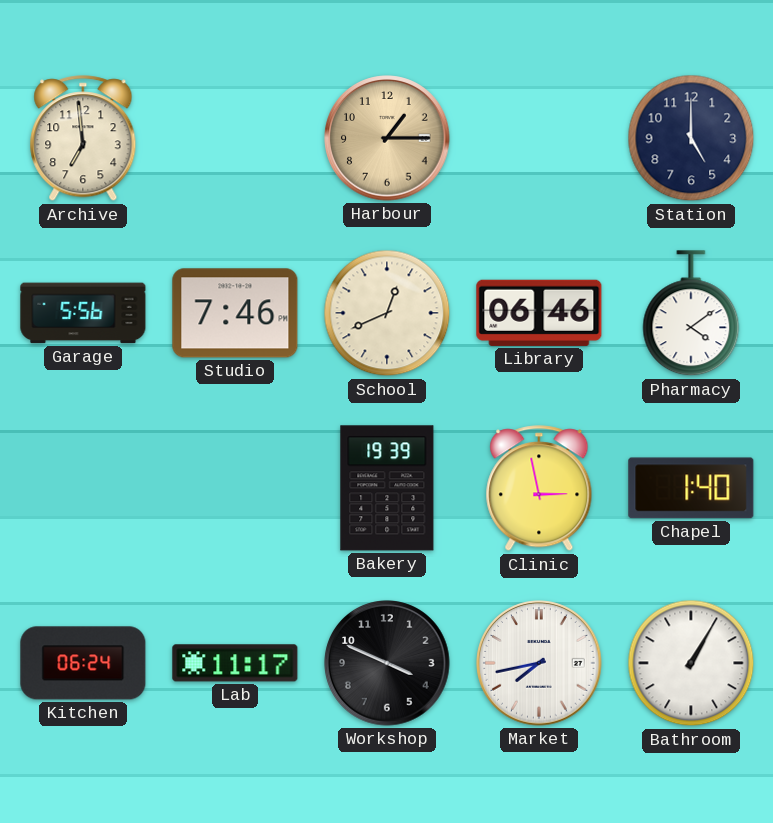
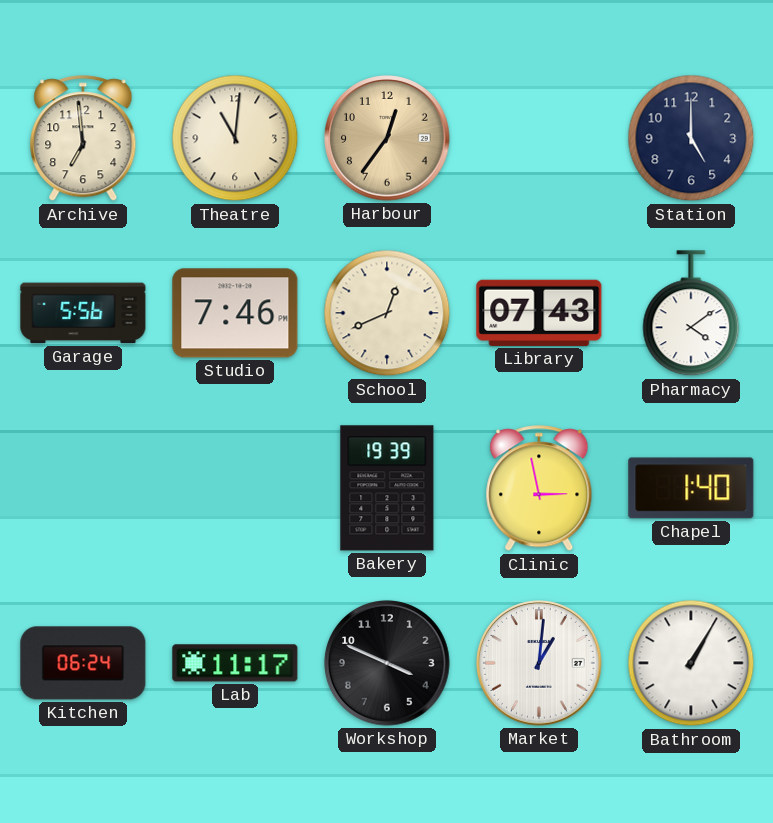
Theatre: none -> 11:01
Harbour: 1:15 -> 12:36
Library: 06:46 -> 07:43
Market: 7:43 -> 1:01
